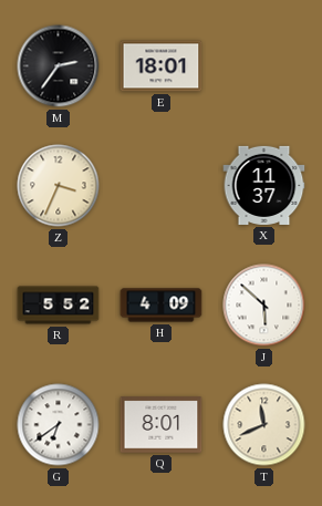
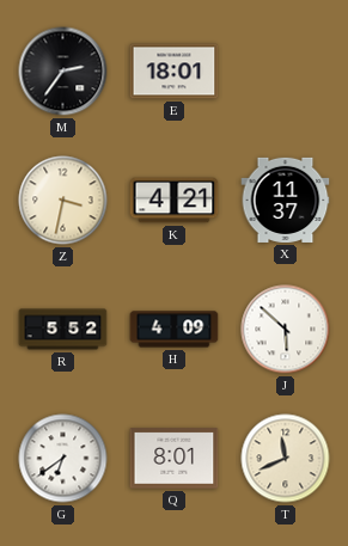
Z: 3:34 -> 3:32
K: none -> 4:21
